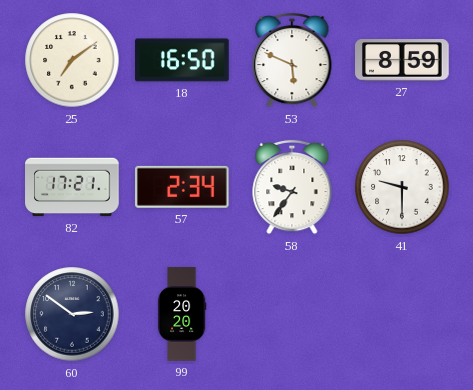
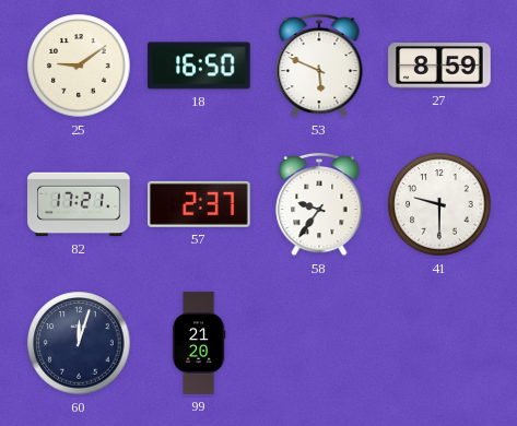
25: 7:09 -> 9:09
57: 2:34 -> 2:37
60: 2:51 -> 12:03
99: 20:20 -> 21:20
